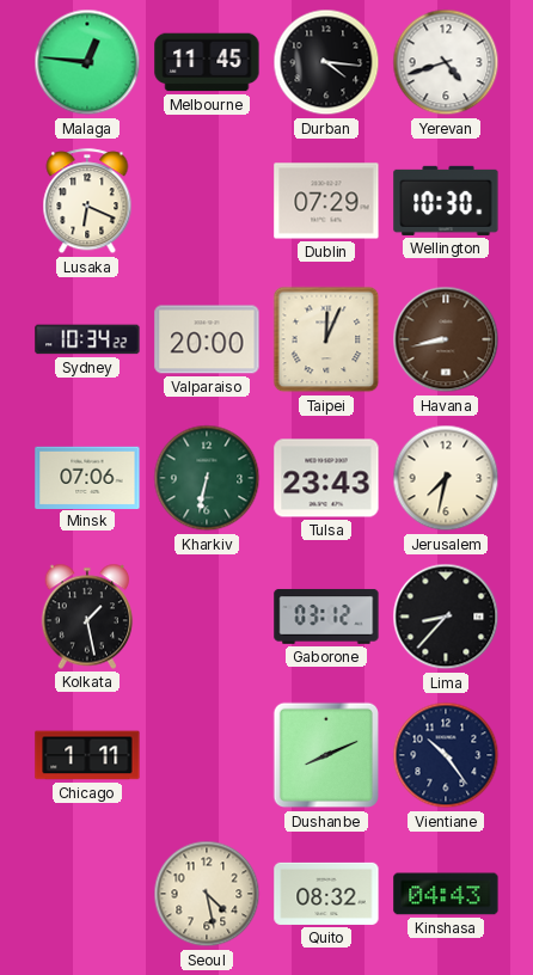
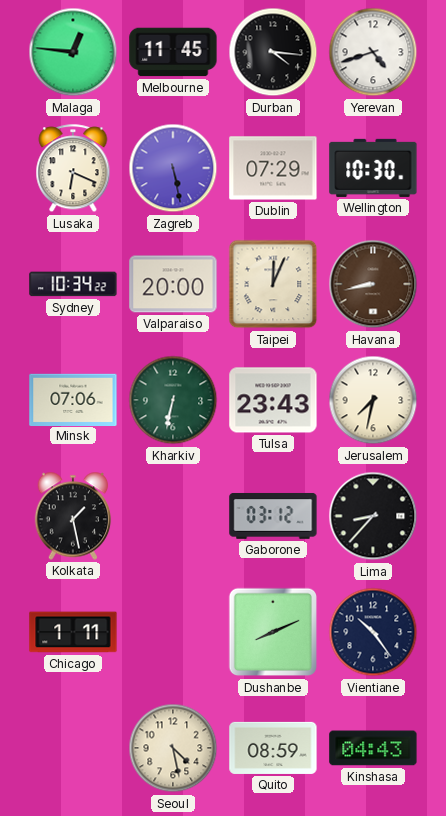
Zagreb: none -> 5:28
Quito: 08:32 -> 08:59
